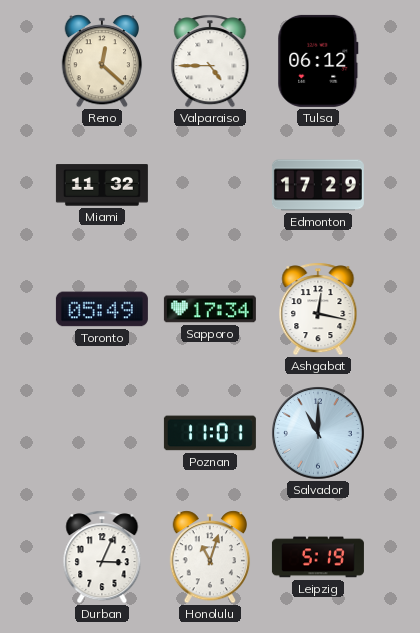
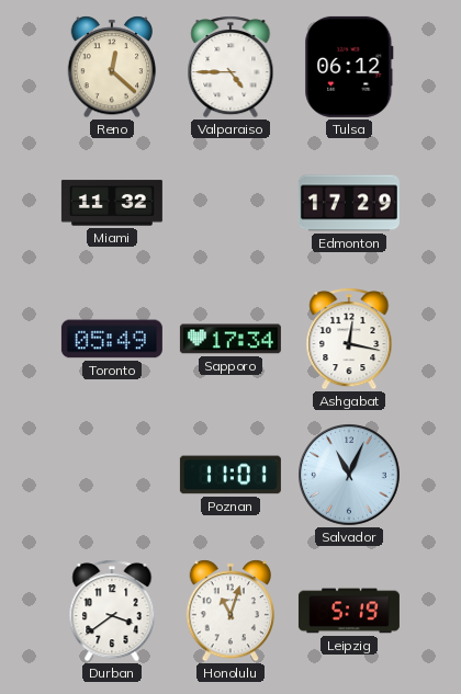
Salvador: 11:00 -> 11:04
Durban: 3:04 -> 3:39
